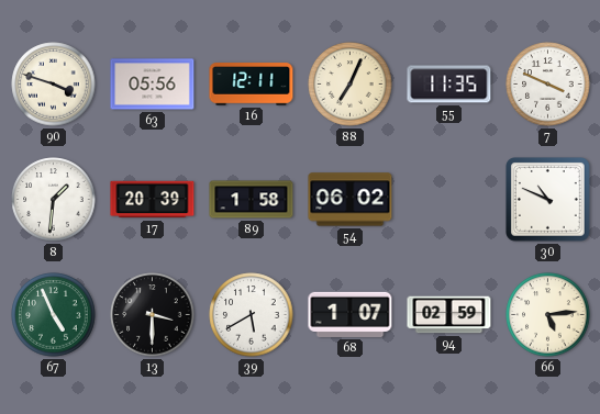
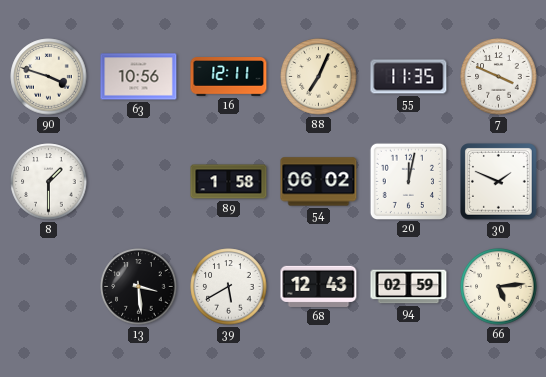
63: 05:56 -> 10:56
8: 1:31 -> 1:30
17: 20:39 -> none
20: none -> 12:02
30: 10:49 -> 1:49
67: 4:56 -> none
13: 3:30 -> 3:29
68: 1:07 -> 12:43
